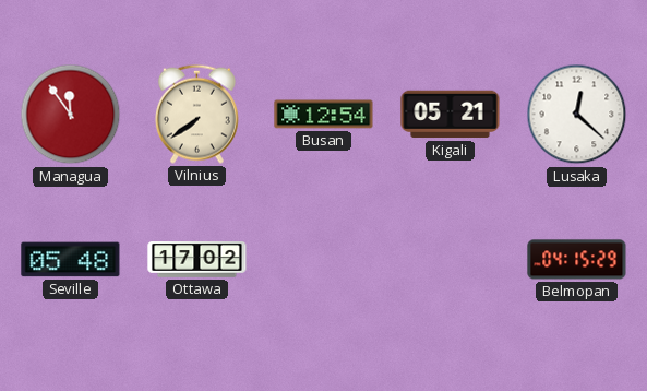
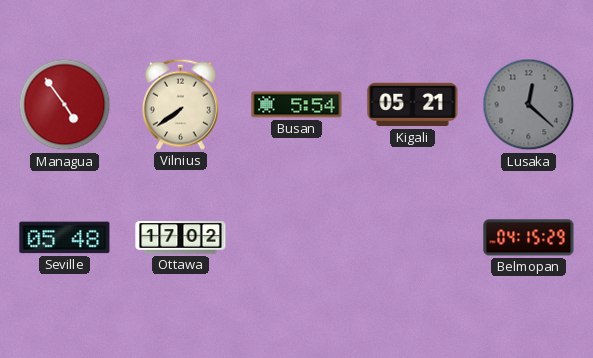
Managua: 11:54 -> 4:54
Busan: 12:54 -> 5:54
Lusaka dial: white -> grey
